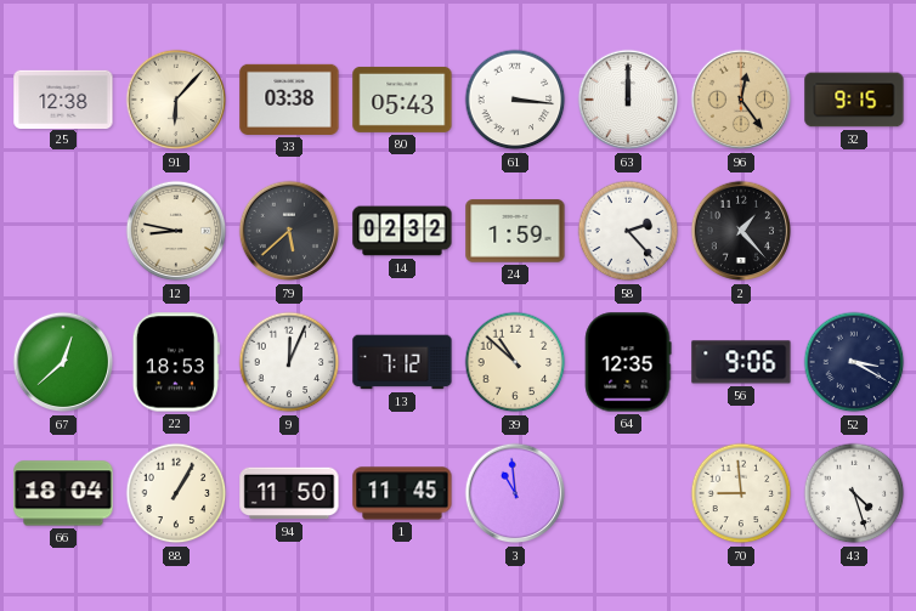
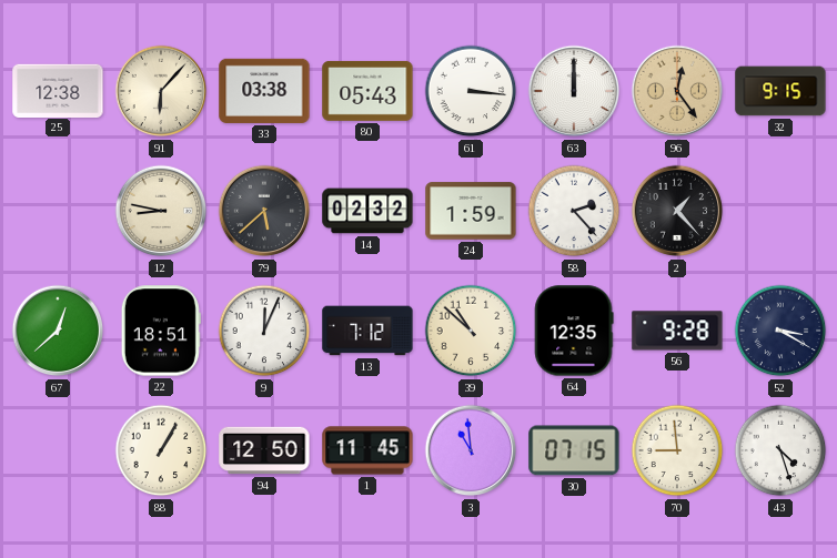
22: 18:53 -> 18:51
56: 9:06 -> 9:28
66: 18:04 -> none
94: 11:50 -> 12:50
30: none -> 07:15
